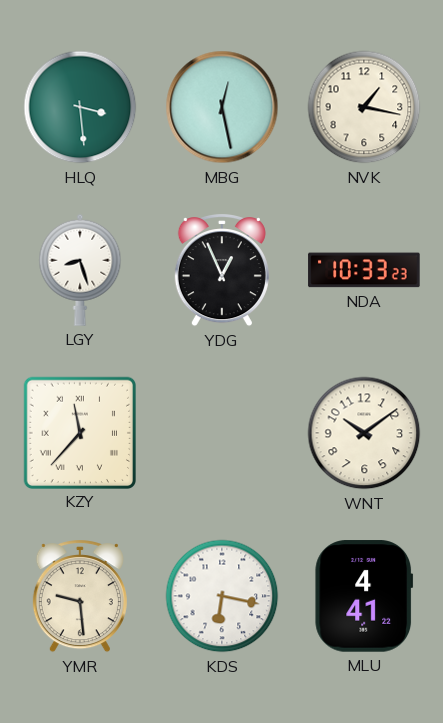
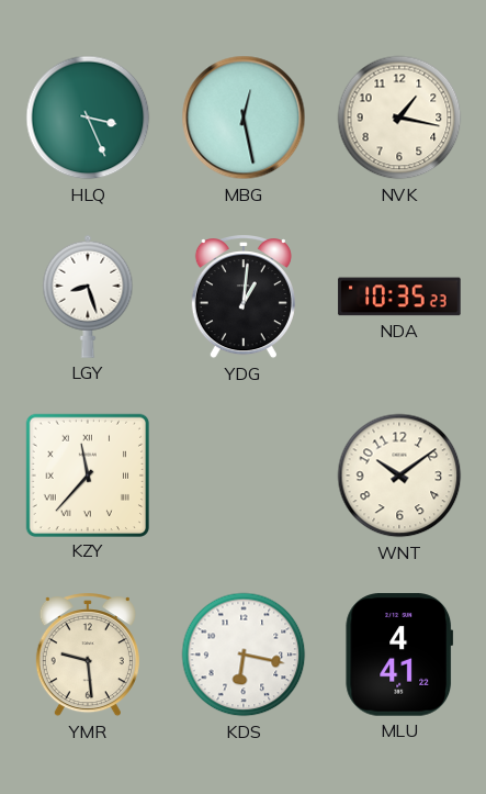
HLQ: 3:29 -> 3:26
YDG: 12:56 -> 1:01
NDA: 10:33 -> 10:35
